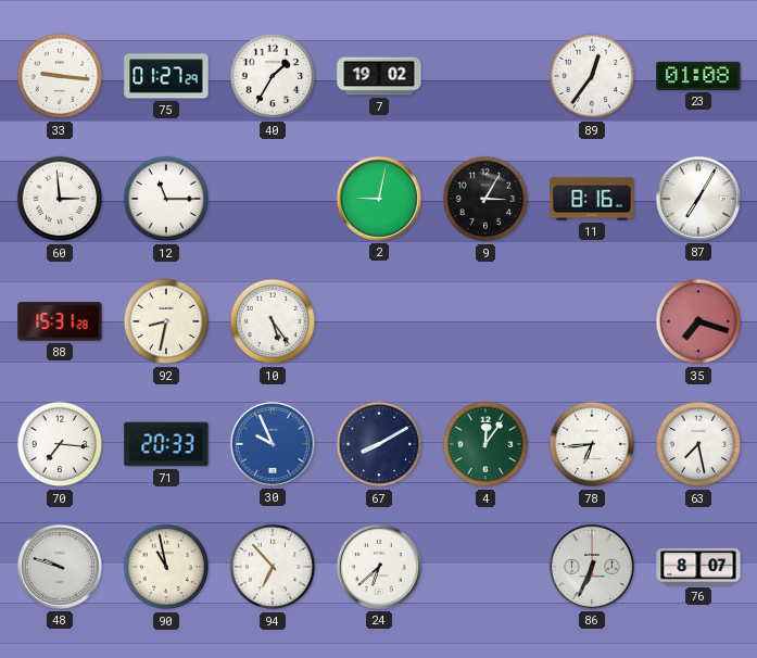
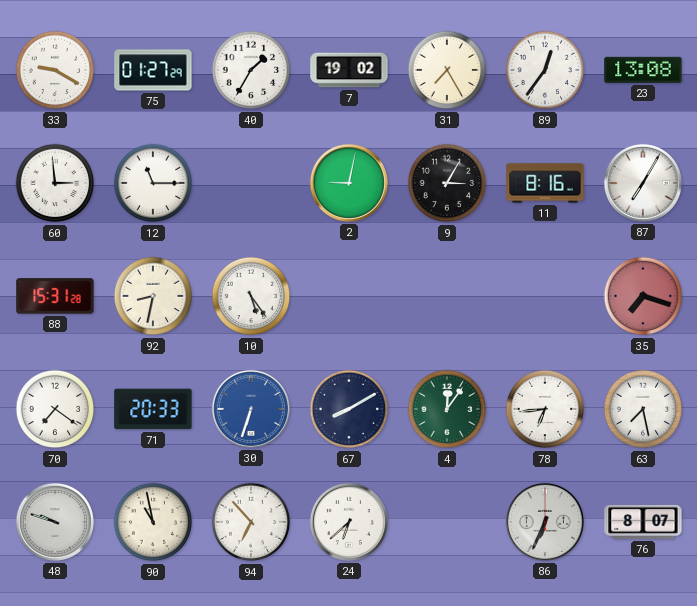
33: 9:16 -> 9:20
31: none -> 7:25
23: 01:08 -> 13:08
70: 7:16 -> 7:21
30: 9:56 -> 6:33
